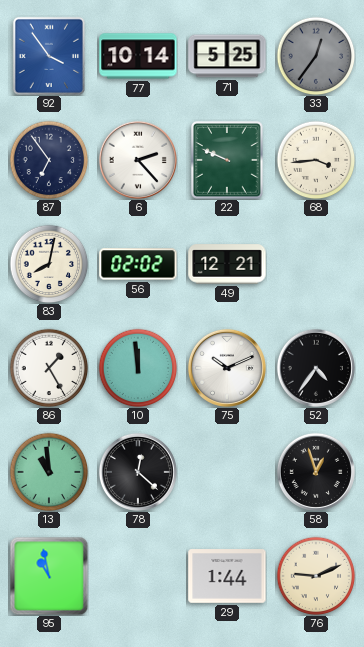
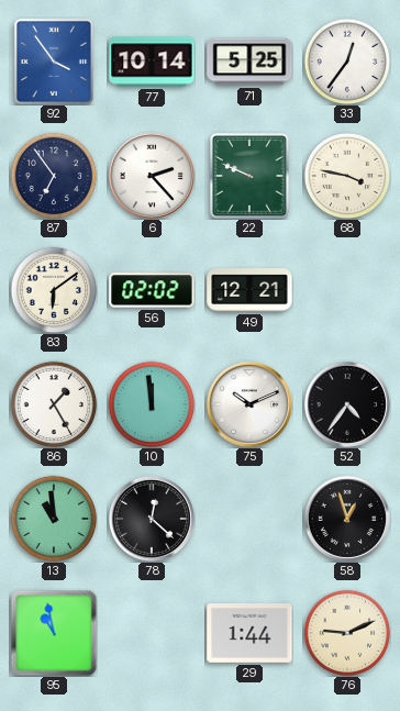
33 dial: grey -> white
68: 3:44 -> 3:47
83: 8:02 -> 6:09
